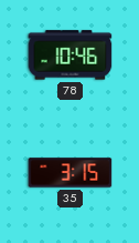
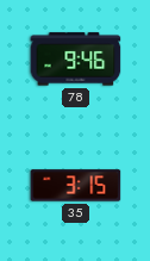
78: 10:46 -> 9:46
